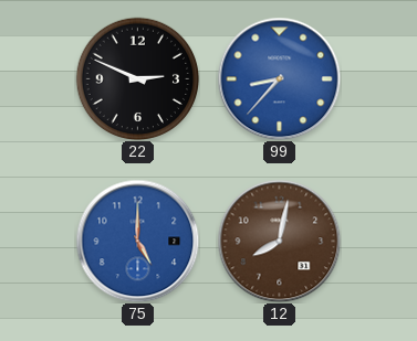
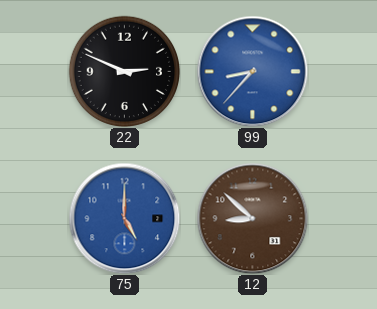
12: 8:02 -> 8:52
